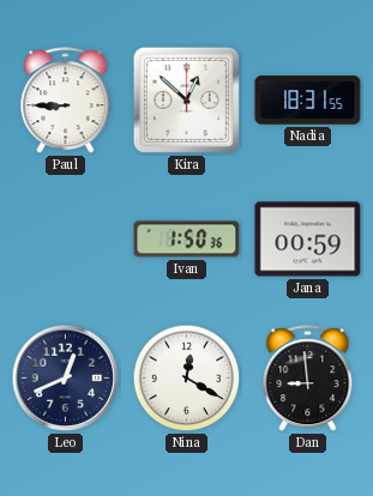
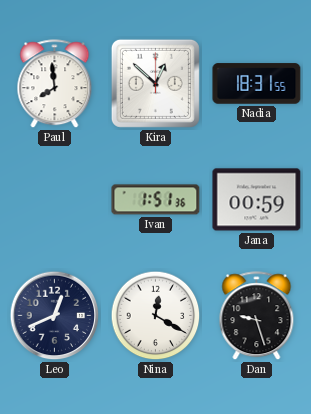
Paul: 8:45 -> 7:59
Ivan: 1:50 -> 1:51
Dan: 8:59 -> 9:27
